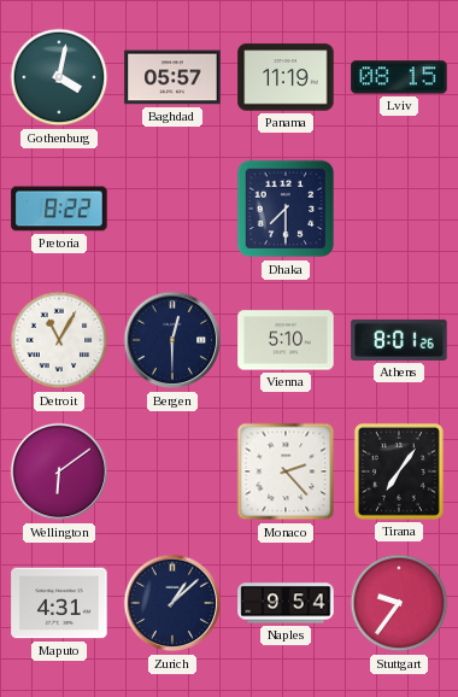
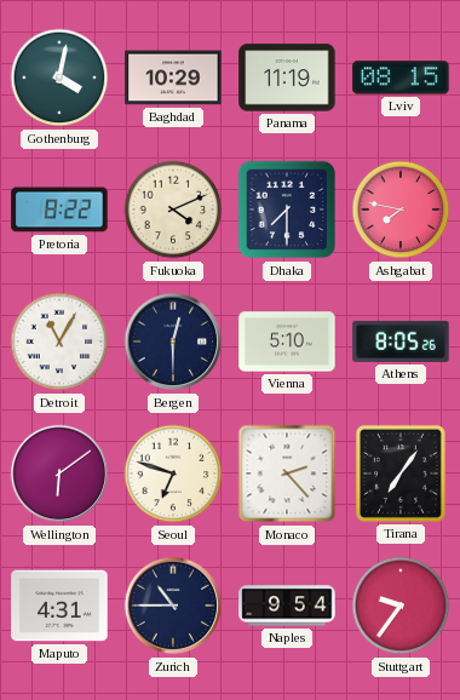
Baghdad: 05:57 -> 10:29
Fukuoka: none -> 4:11
Ashgabat: none -> 7:47
Athens: 8:01 -> 8:05
Seoul: none -> 6:48
Zurich: 1:08 -> 10:45
